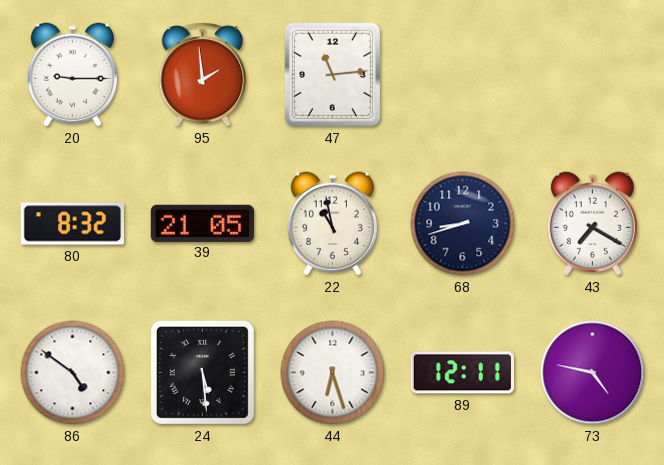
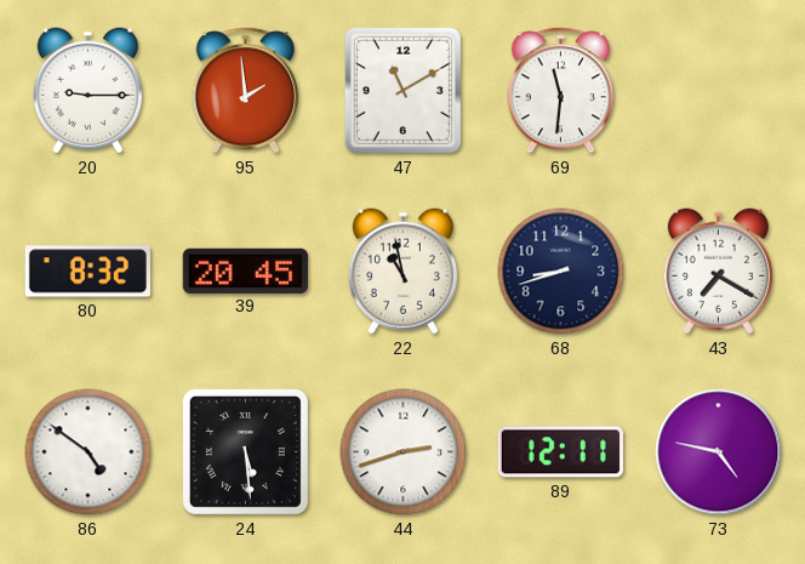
47: 11:14 -> 11:10
69: none -> 11:31
39: 21:05 -> 20:45
44: 6:27 -> 2:42
